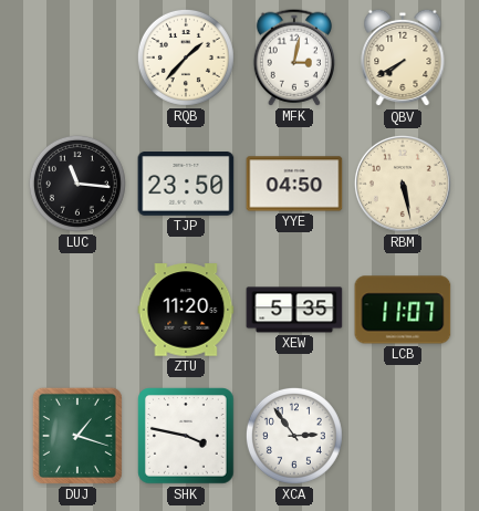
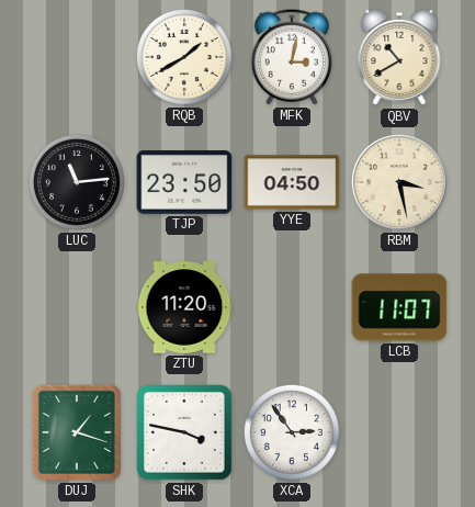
RQB: 1:37 -> 1:40
QBV: 7:40 -> 10:40
LUC: 11:16 -> 11:14
RBM: 5:28 -> 3:28
XEW: 5:35 -> none
